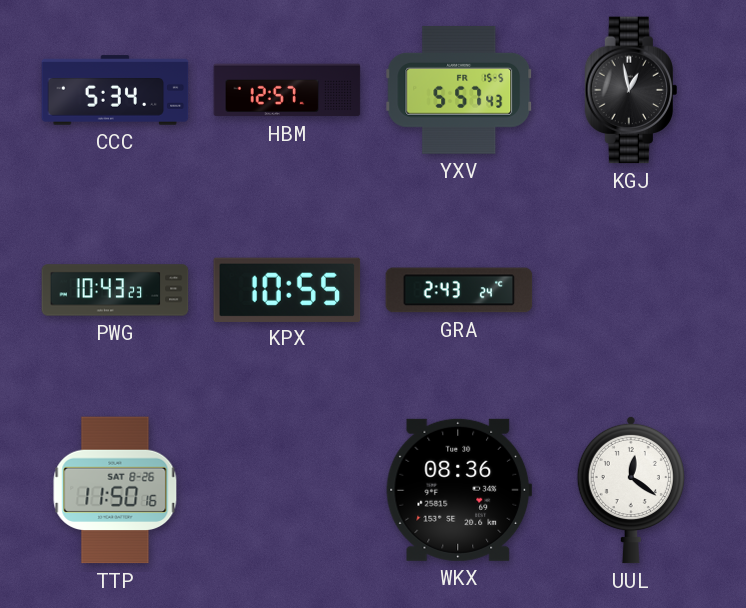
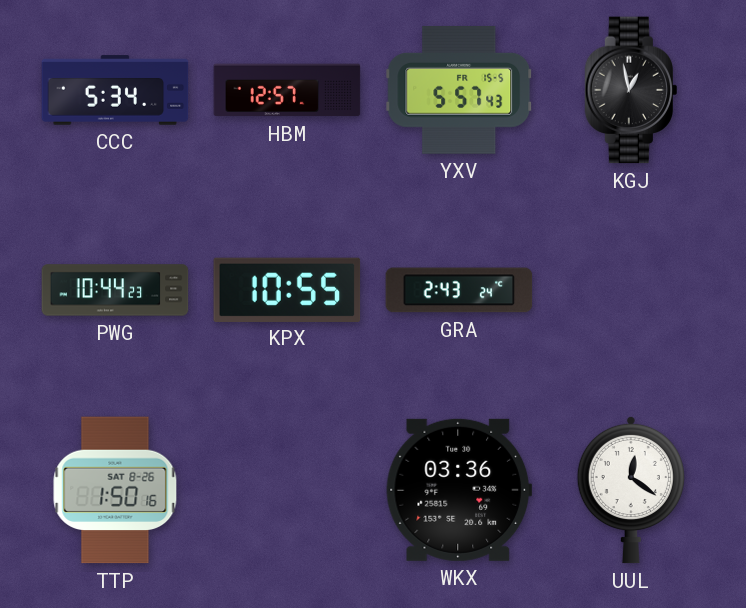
PWG: 10:43 -> 10:44
TTP: 11:50 -> 1:50
WKX: 08:36 -> 03:36
